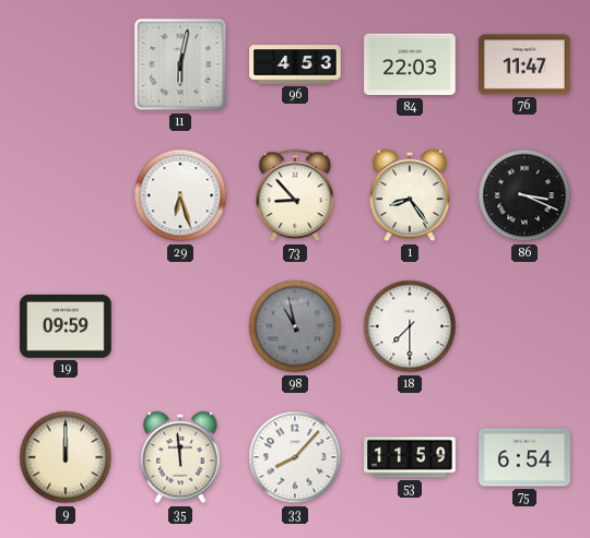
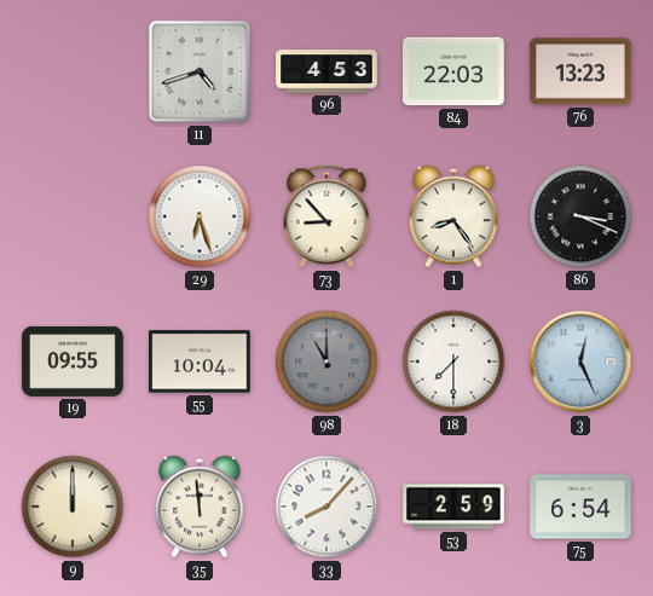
11: 6:02 -> 4:42
76: 11:47 -> 13:23
19: 09:59 -> 09:55
55: none -> 10:04
98: 10:58 -> 11:00
3: none -> 12:26
53: 11:59 -> 2:59
